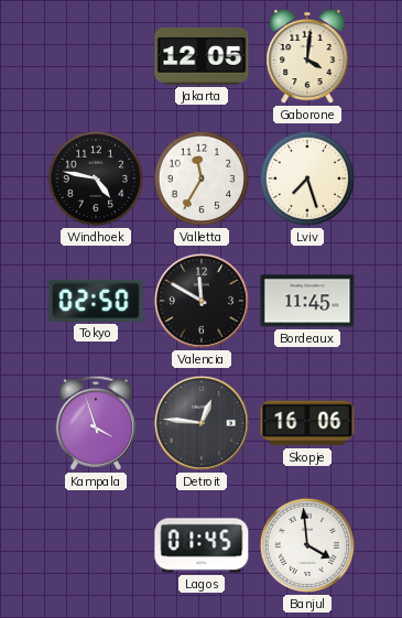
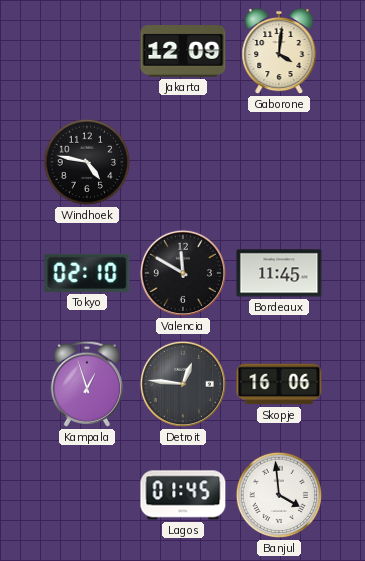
Jakarta: 12:05 -> 12:09
Valletta: 11:35 -> none
Lviv: 7:27 -> none
Tokyo: 02:50 -> 02:10
Kampala: 3:57 -> 12:57
